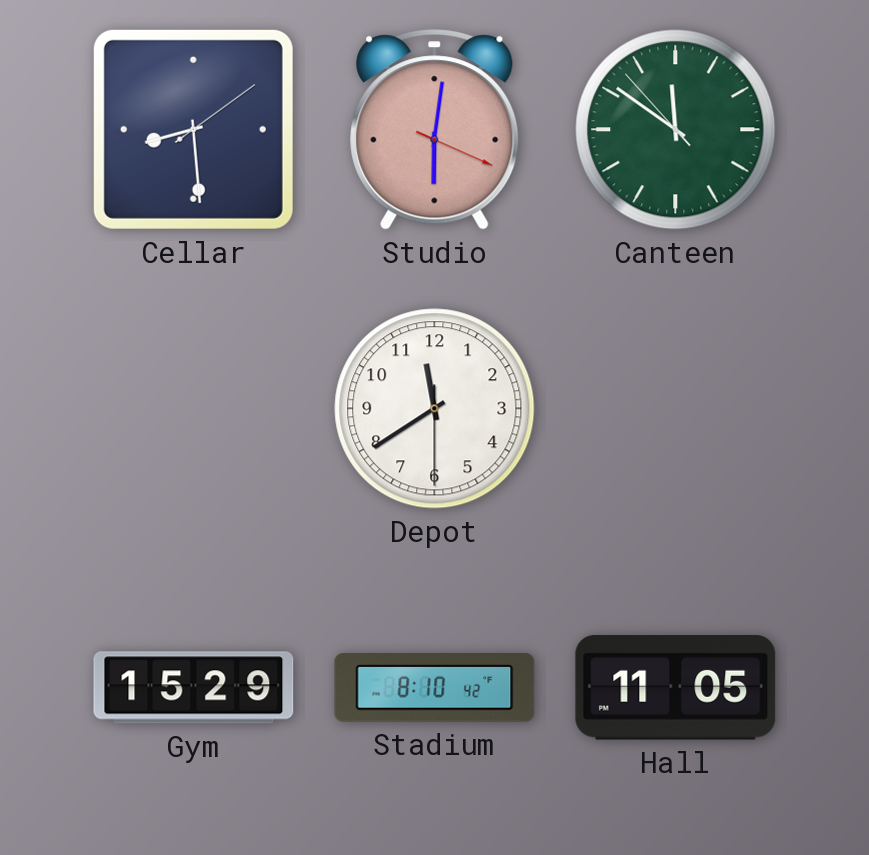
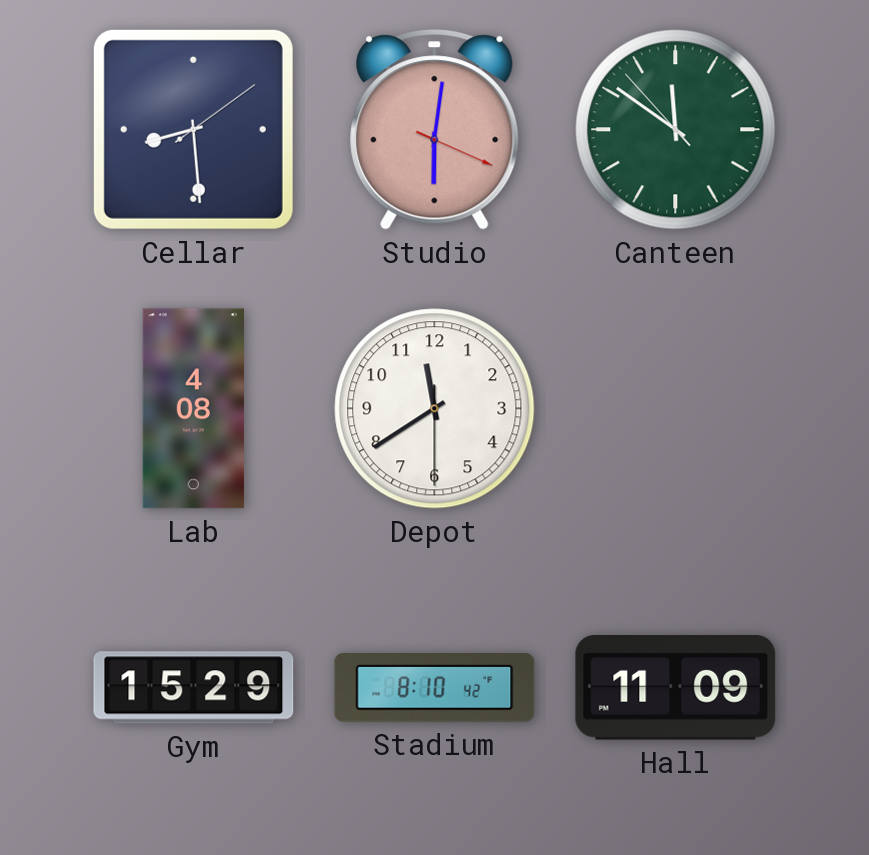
Lab: none -> 4:08
Hall: 11:05 -> 11:09
